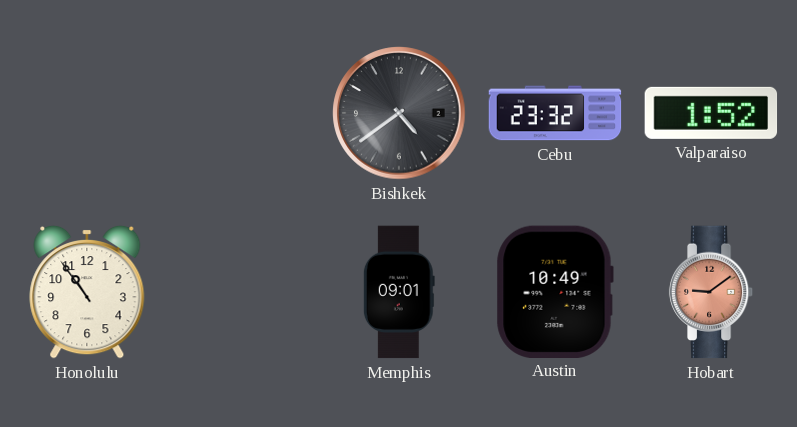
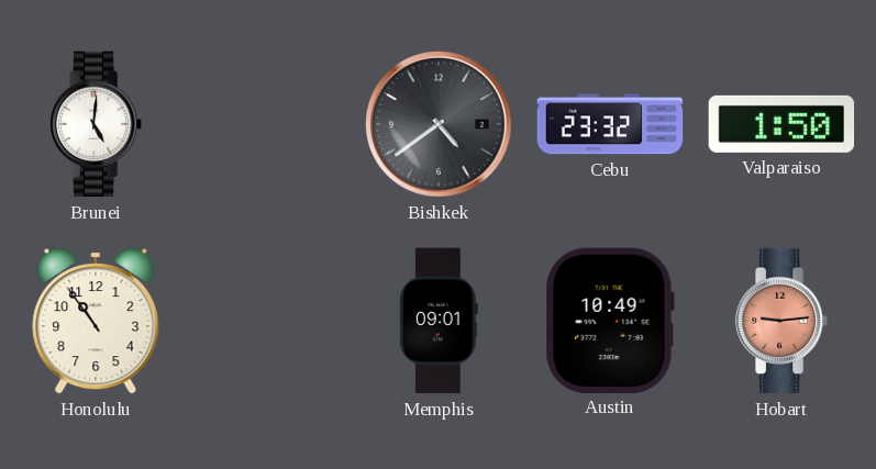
Brunei: none -> 5:01
Valparaiso: 1:52 -> 1:50
Hobart: 9:09 -> 9:14
